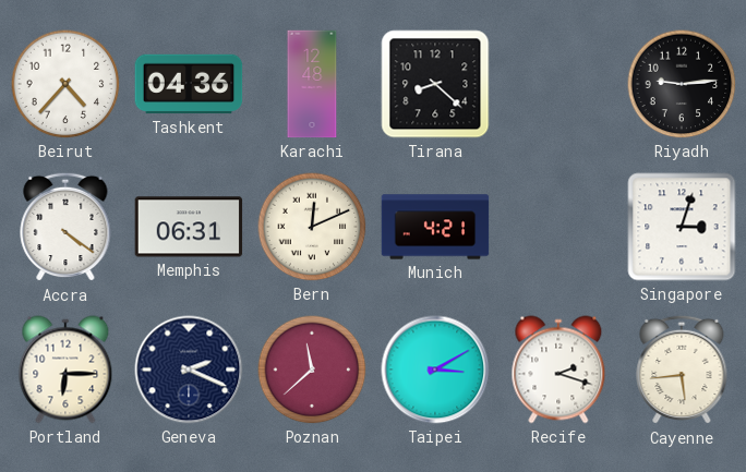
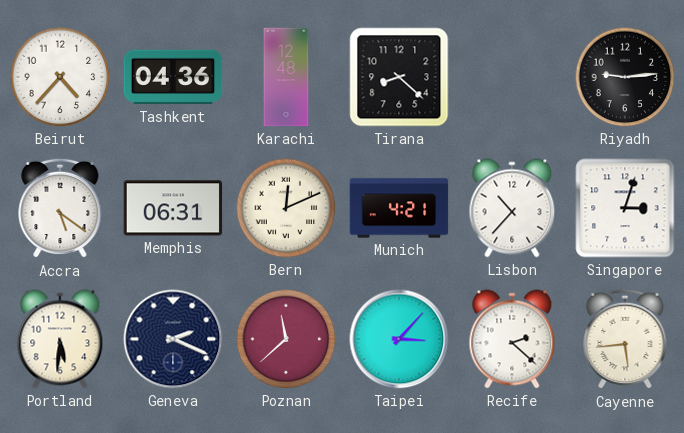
Accra: 4:21 -> 5:21
Lisbon: none -> 10:37
Portland: 6:15 -> 5:31
Taipei: 3:10 -> 3:07
Recife: 2:18 -> 2:22
